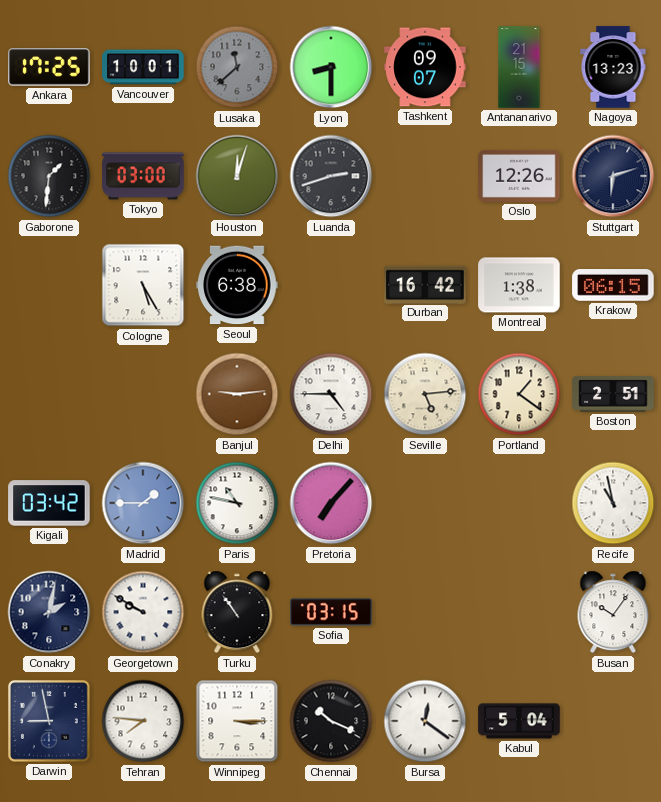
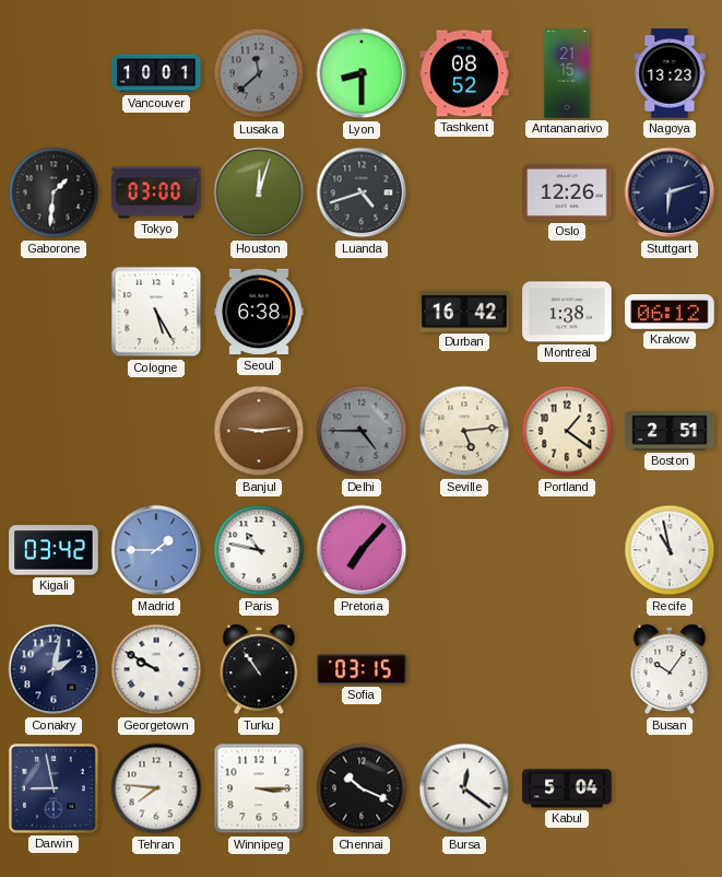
Ankara: 17:25 -> none
Tashkent: 09:07 -> 08:52
Luanda: 2:42 -> 4:42
Krakow: 06:15 -> 06:12
Delhi dial: white -> grey
